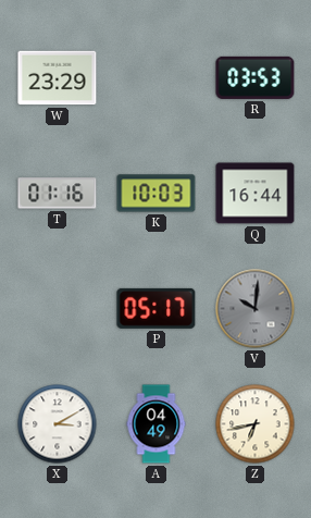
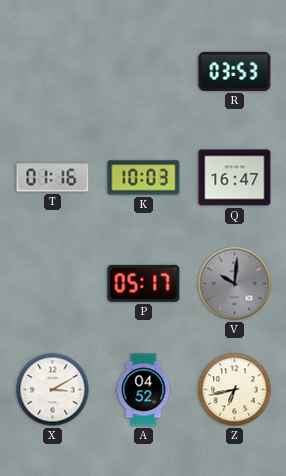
W: 23:29 -> none
Q: 16:44 -> 16:47
A: 04:49 -> 04:52
